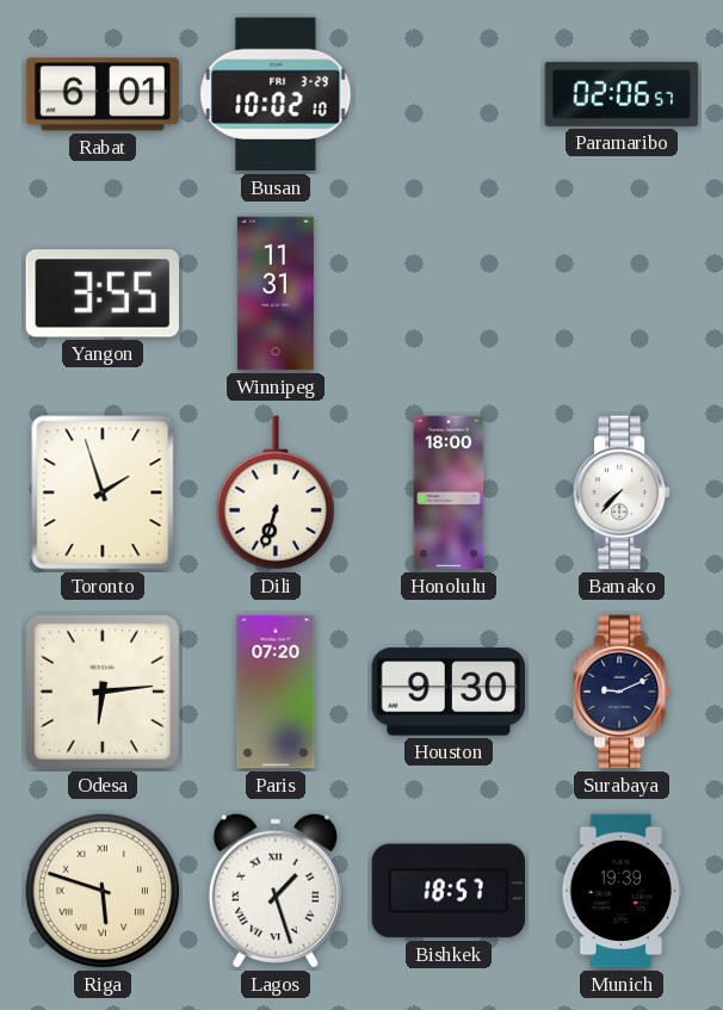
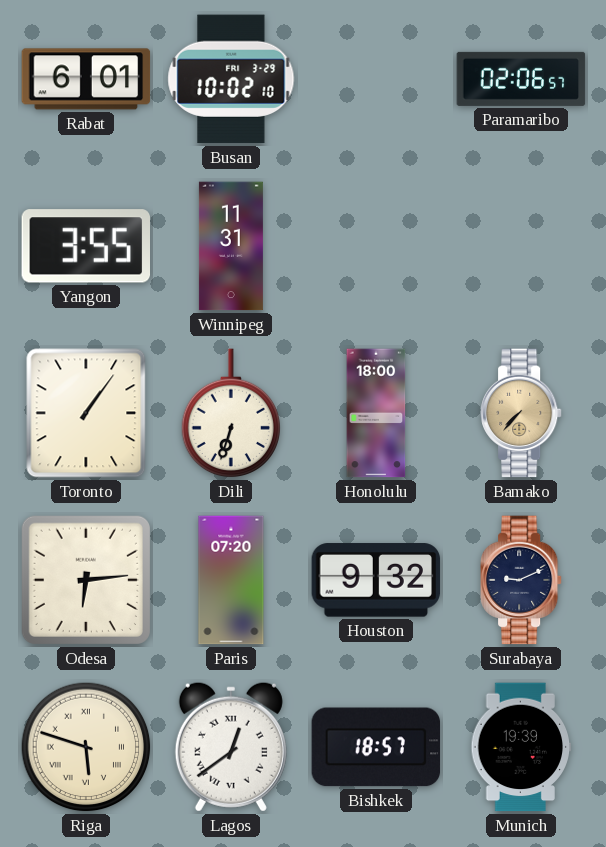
Toronto: 1:57 -> 1:06
Bamako dial: white -> champagne
Houston: 9:30 -> 9:32
Lagos: 1:27 -> 12:39
